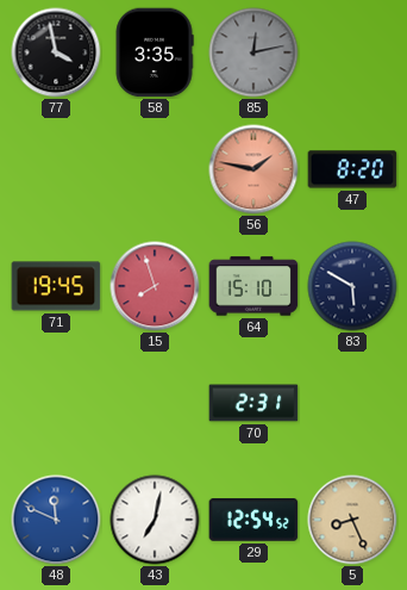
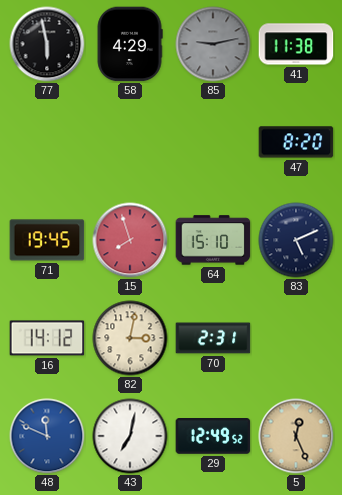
77: 3:58 -> 5:58
58: 3:35 -> 4:29
85: 12:13 -> 9:13
41: none -> 11:38
56: 1:47 -> none
83: 5:50 -> 5:11
16: none -> 14:12
82: none -> 3:02
29: 12:54 -> 12:49
5: 8:26 -> 12:26
